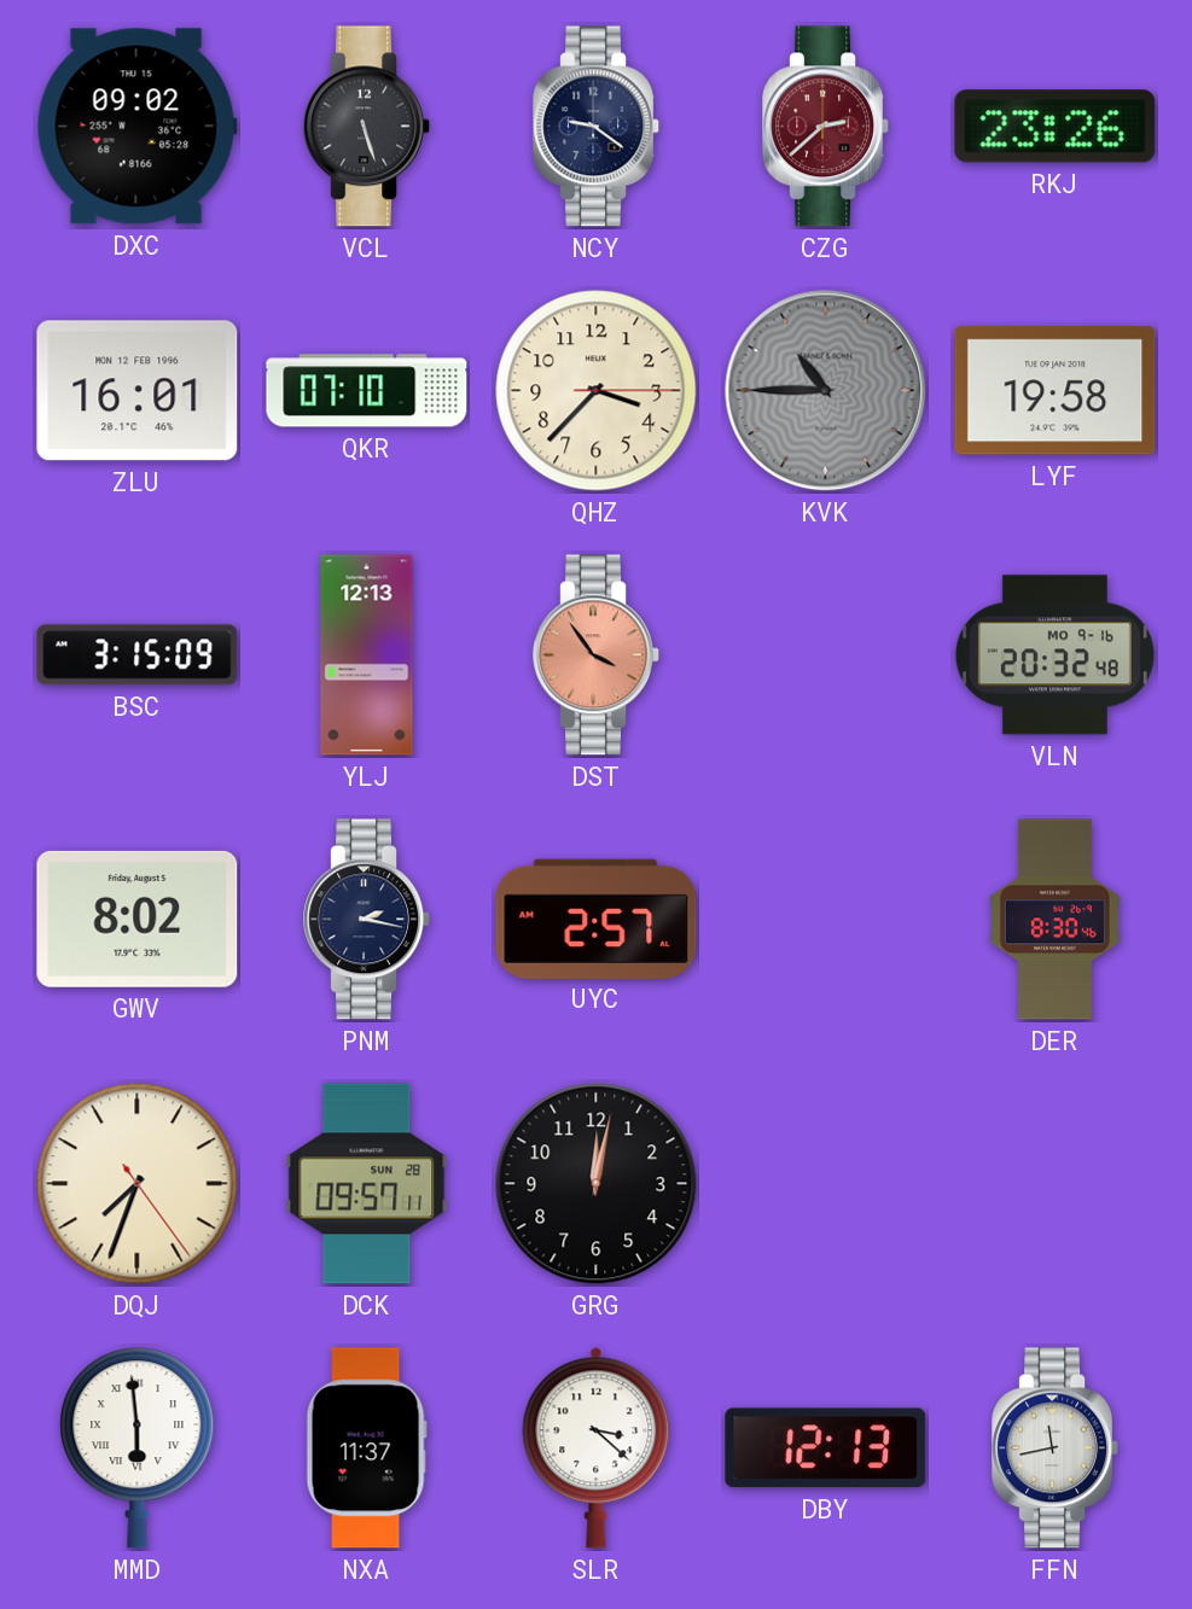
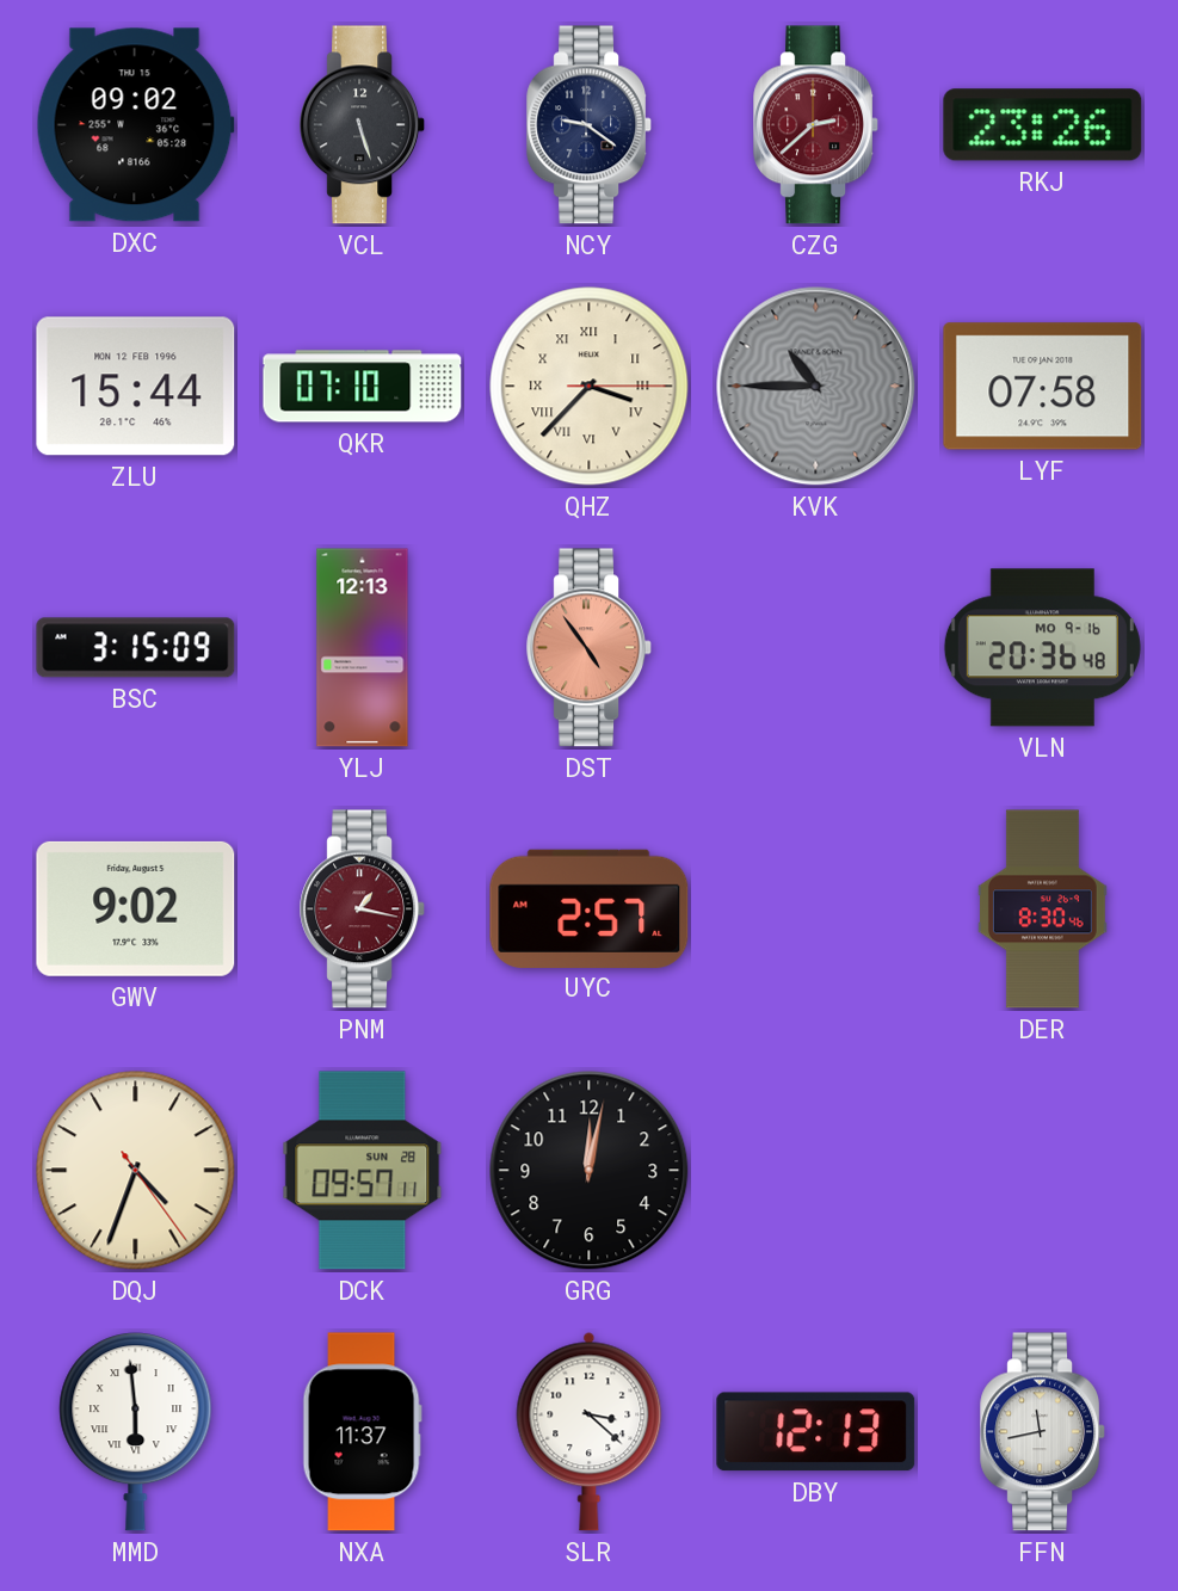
ZLU: 16:01 -> 15:44
QHZ numerals: Arabic -> Roman
LYF: 19:58 -> 07:58
DST: 3:54 -> 4:54
VLN: 20:32 -> 20:36
GWV: 8:02 -> 9:02
PNM: 2:17 -> 1:17
PNM dial: navy -> burgundy
DQJ: 7:33 -> 4:33
